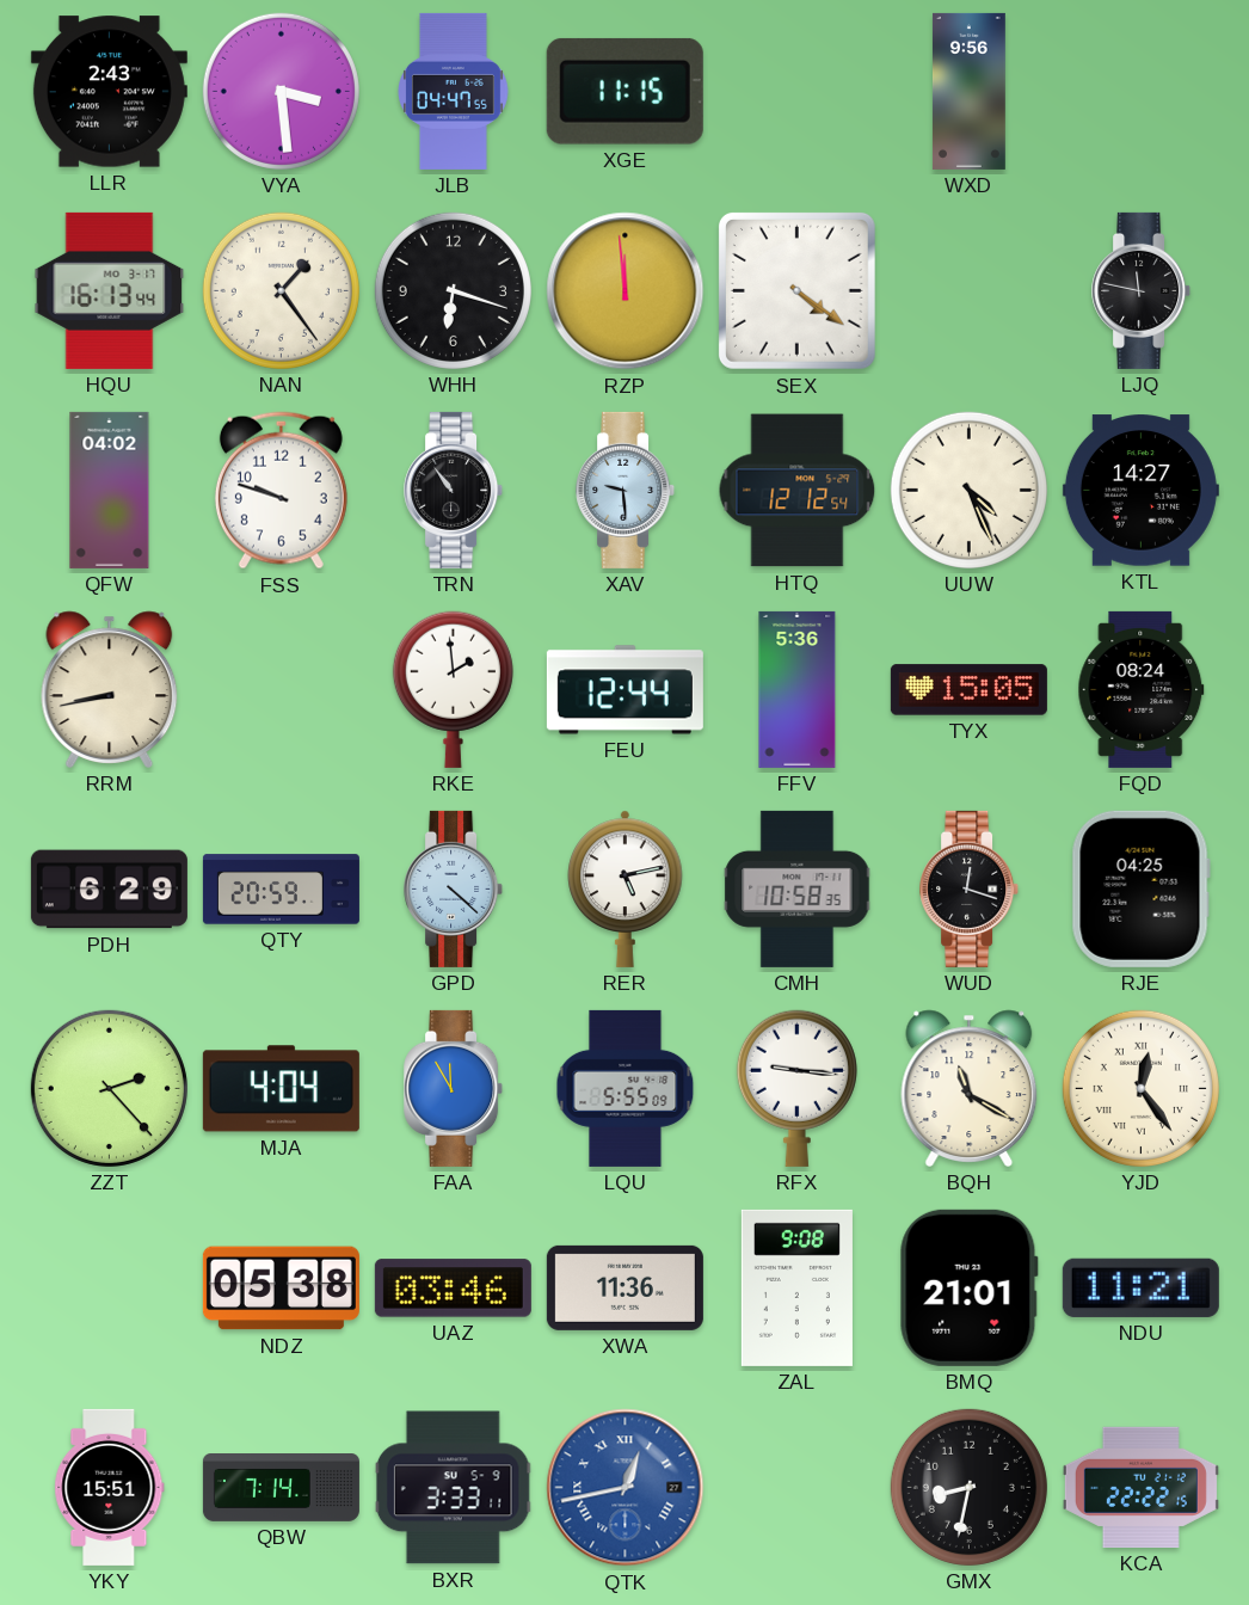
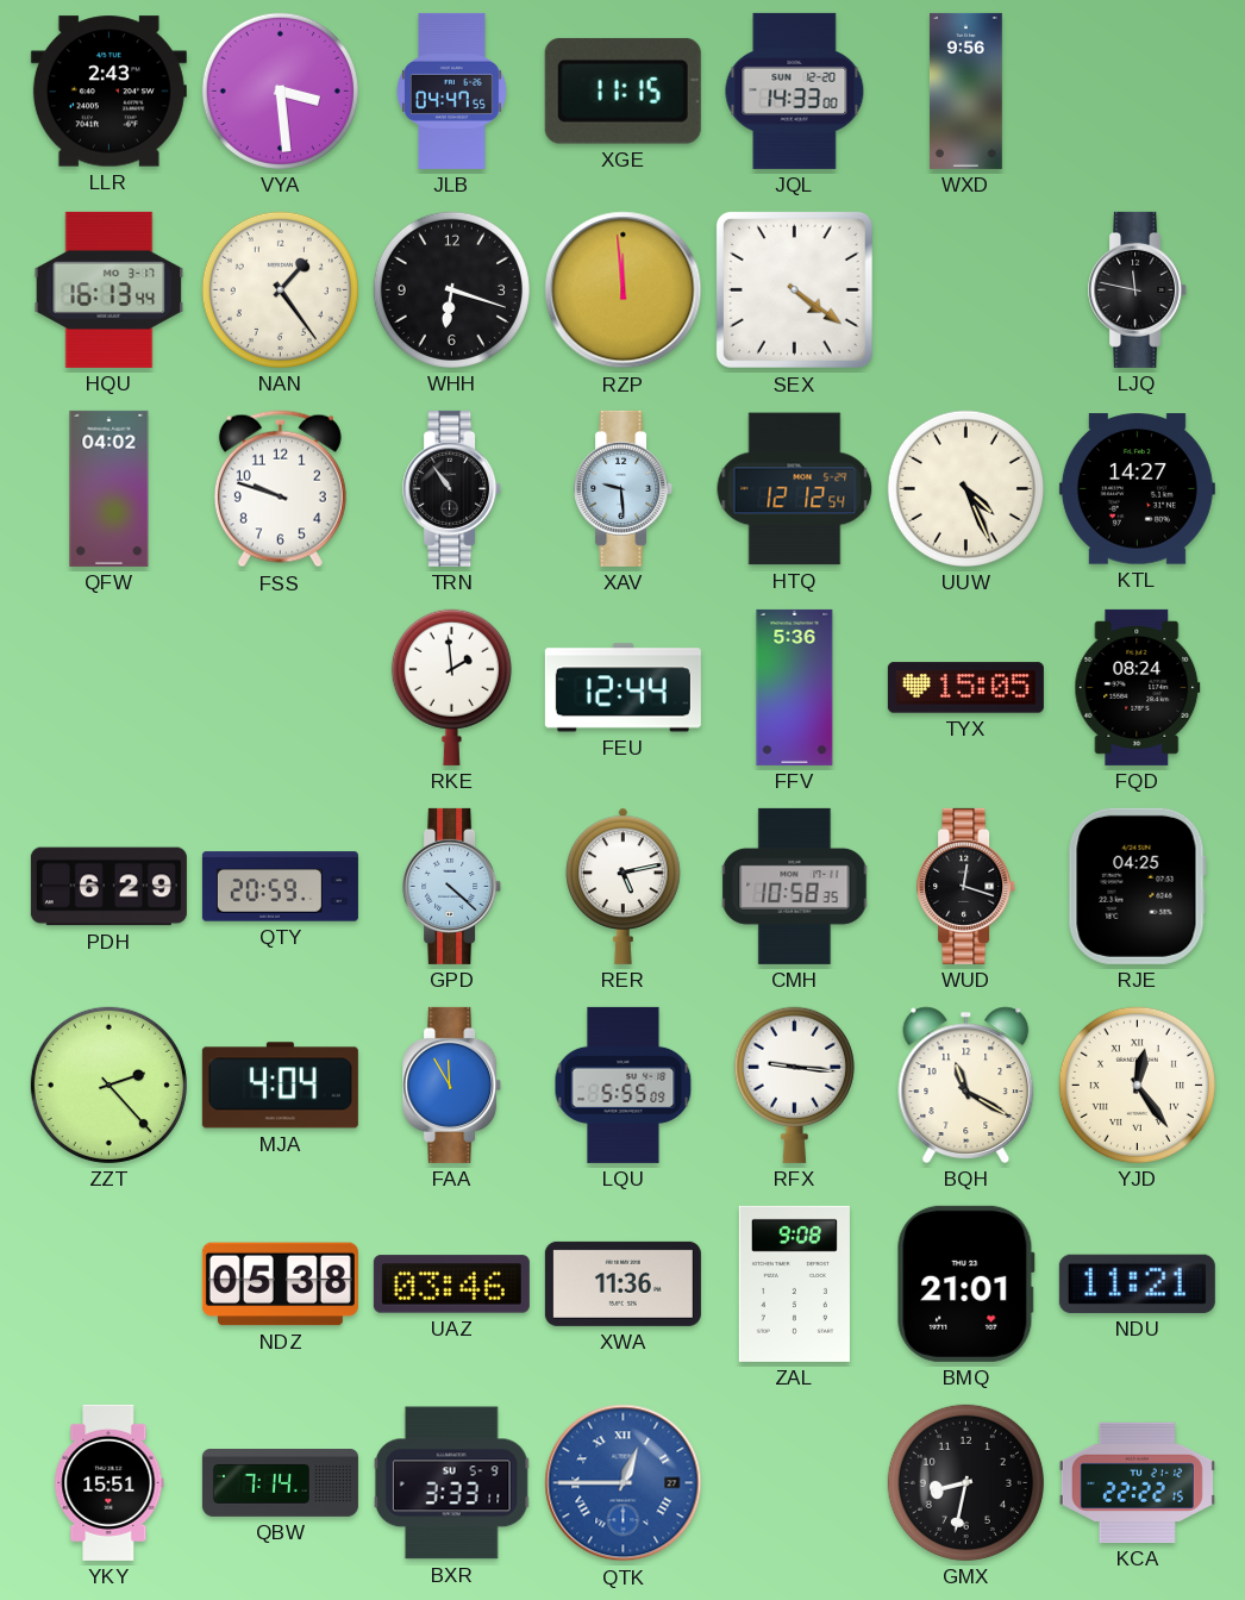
JQL: none -> 14:33
RRM: 8:43 -> none
QTK: 12:43 -> 12:45
